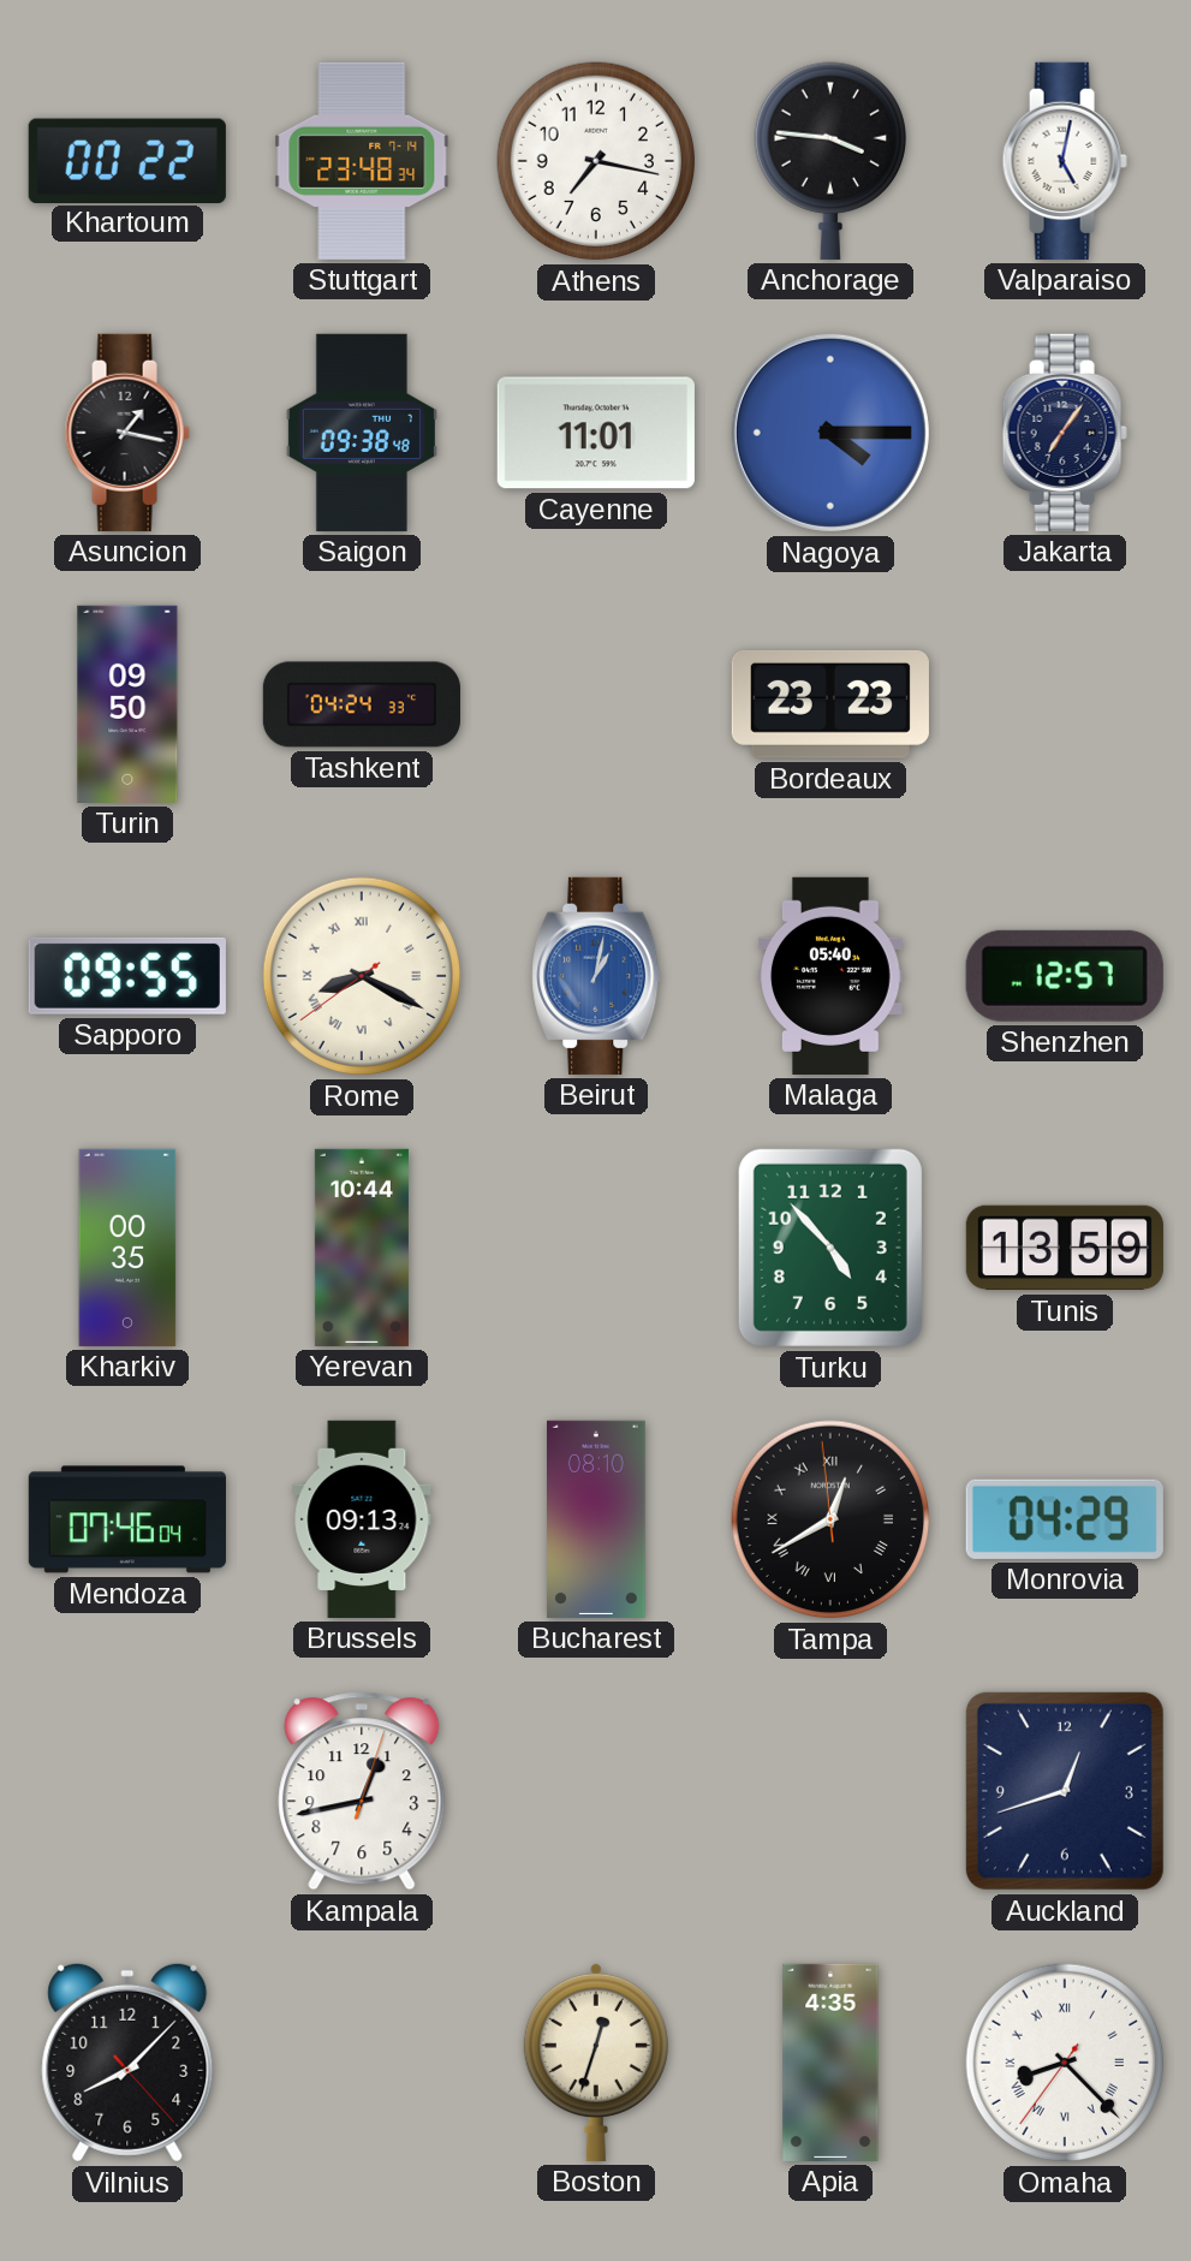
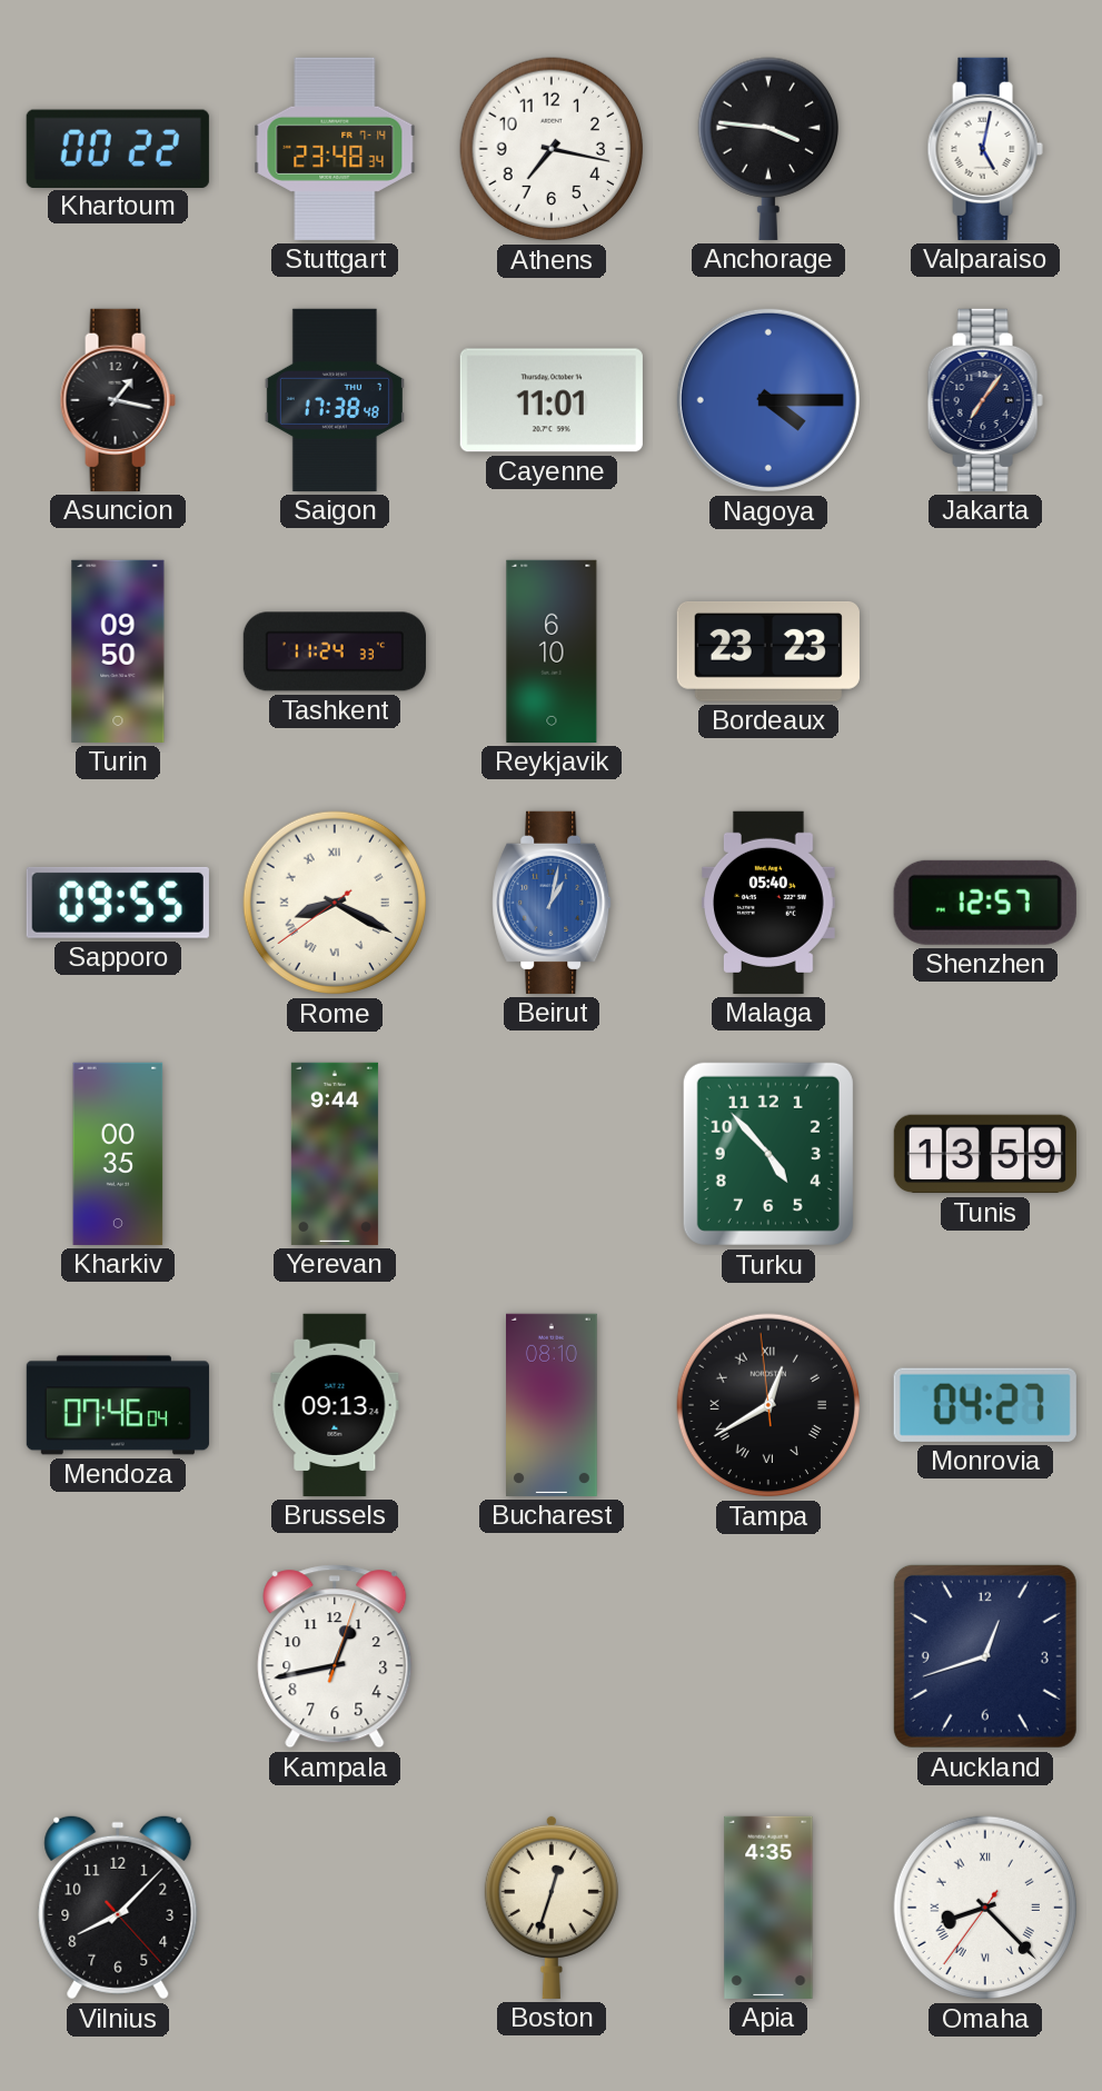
Saigon: 09:38 -> 17:38
Tashkent: 04:24 -> 11:24
Reykjavik: none -> 6:10
Yerevan: 10:44 -> 9:44
Monrovia: 04:29 -> 04:27
